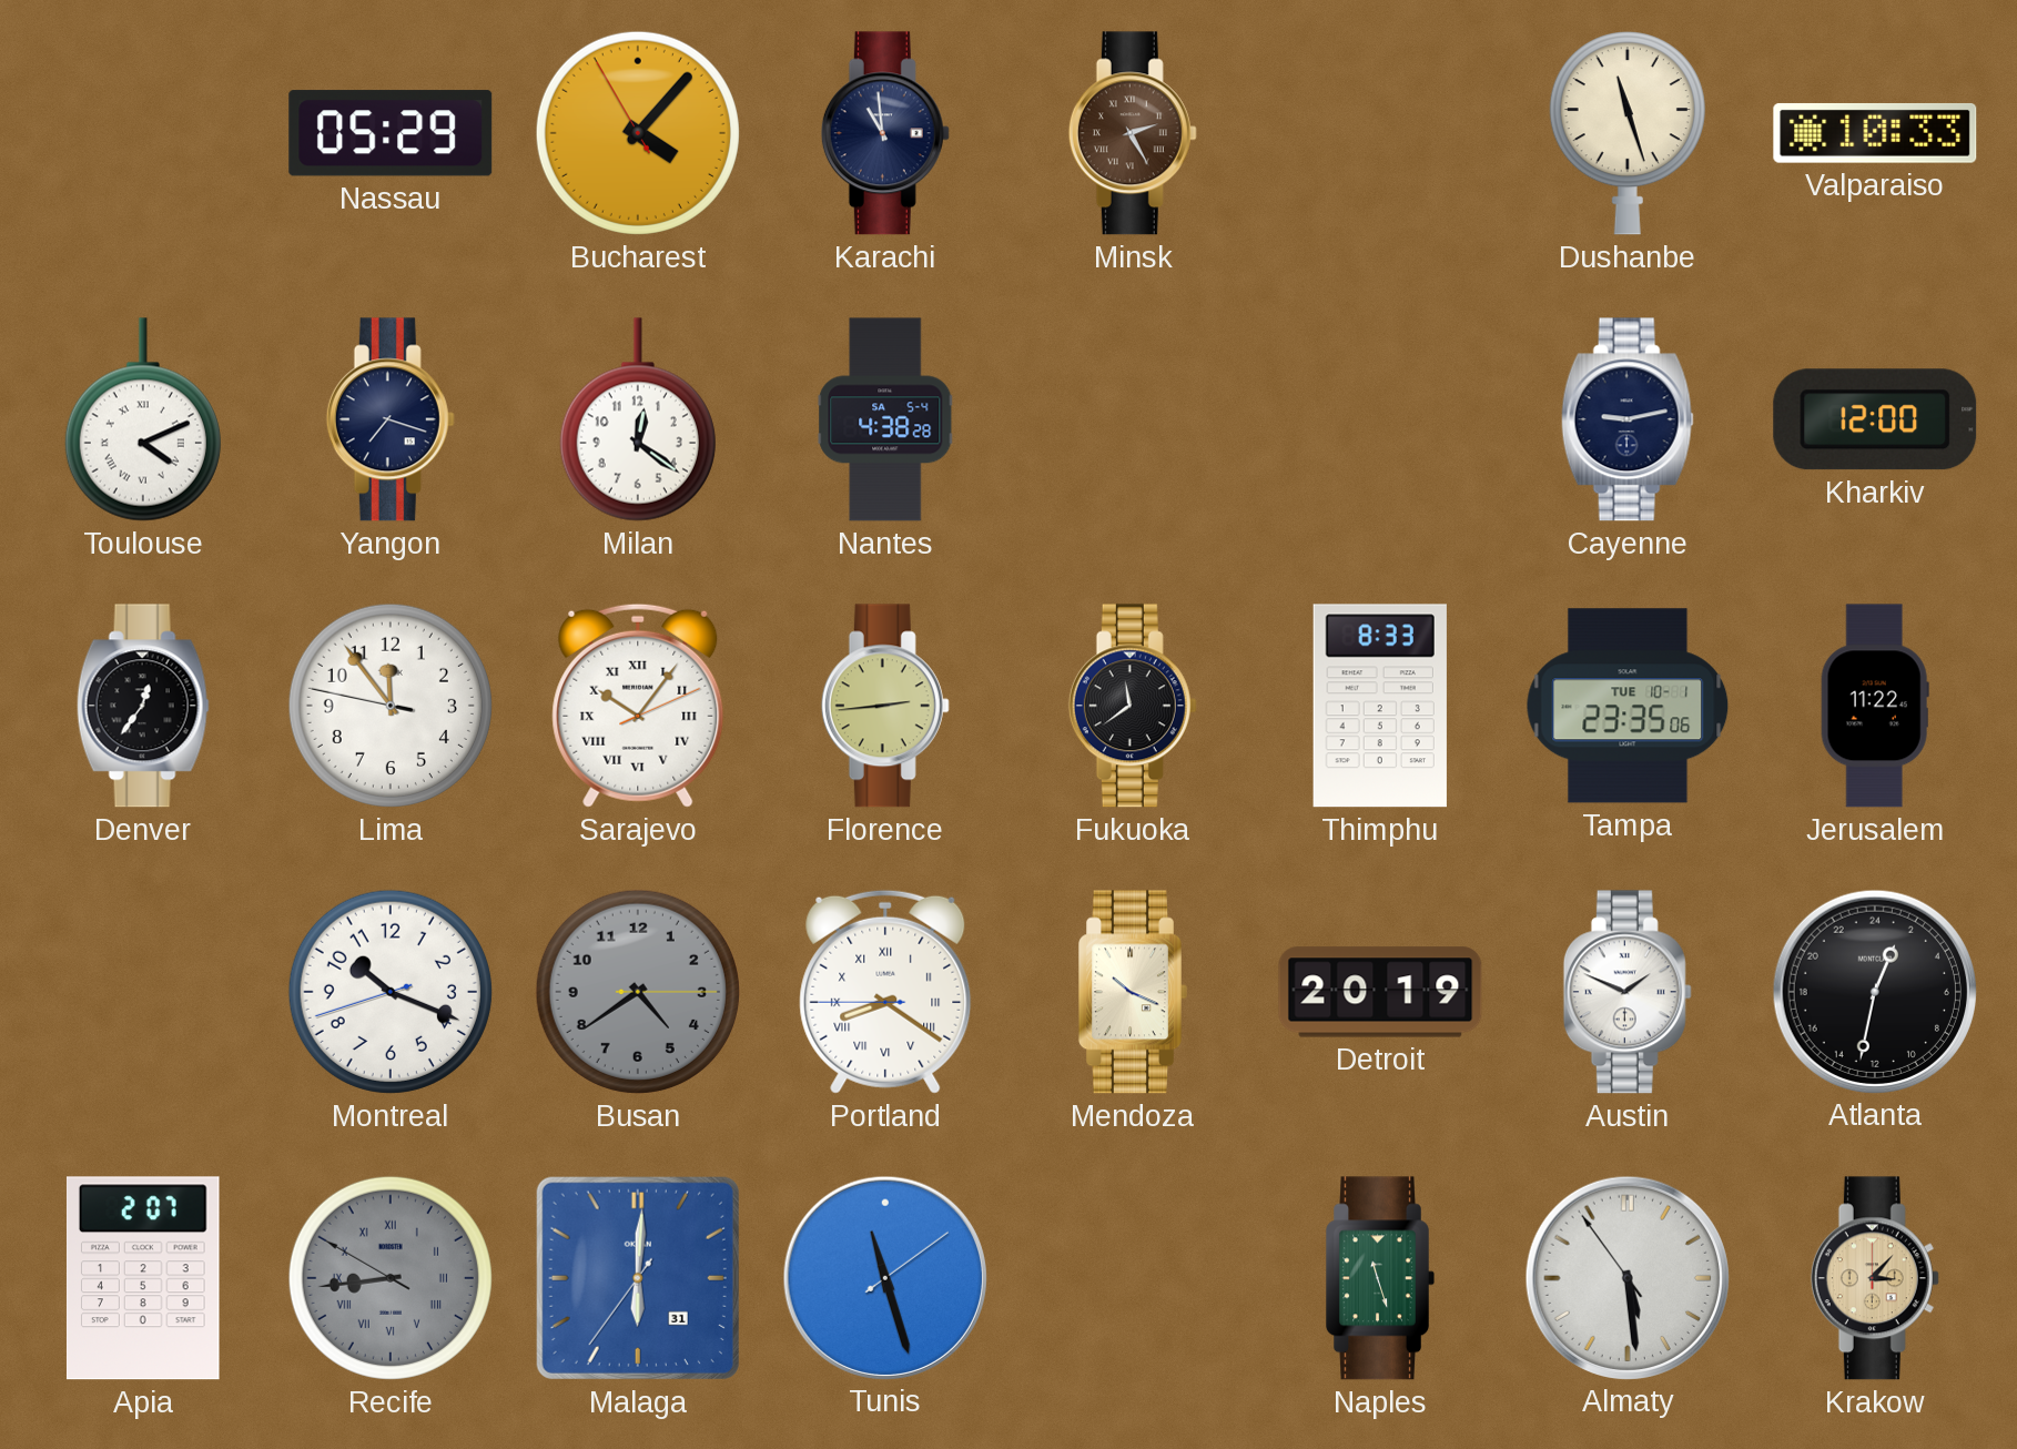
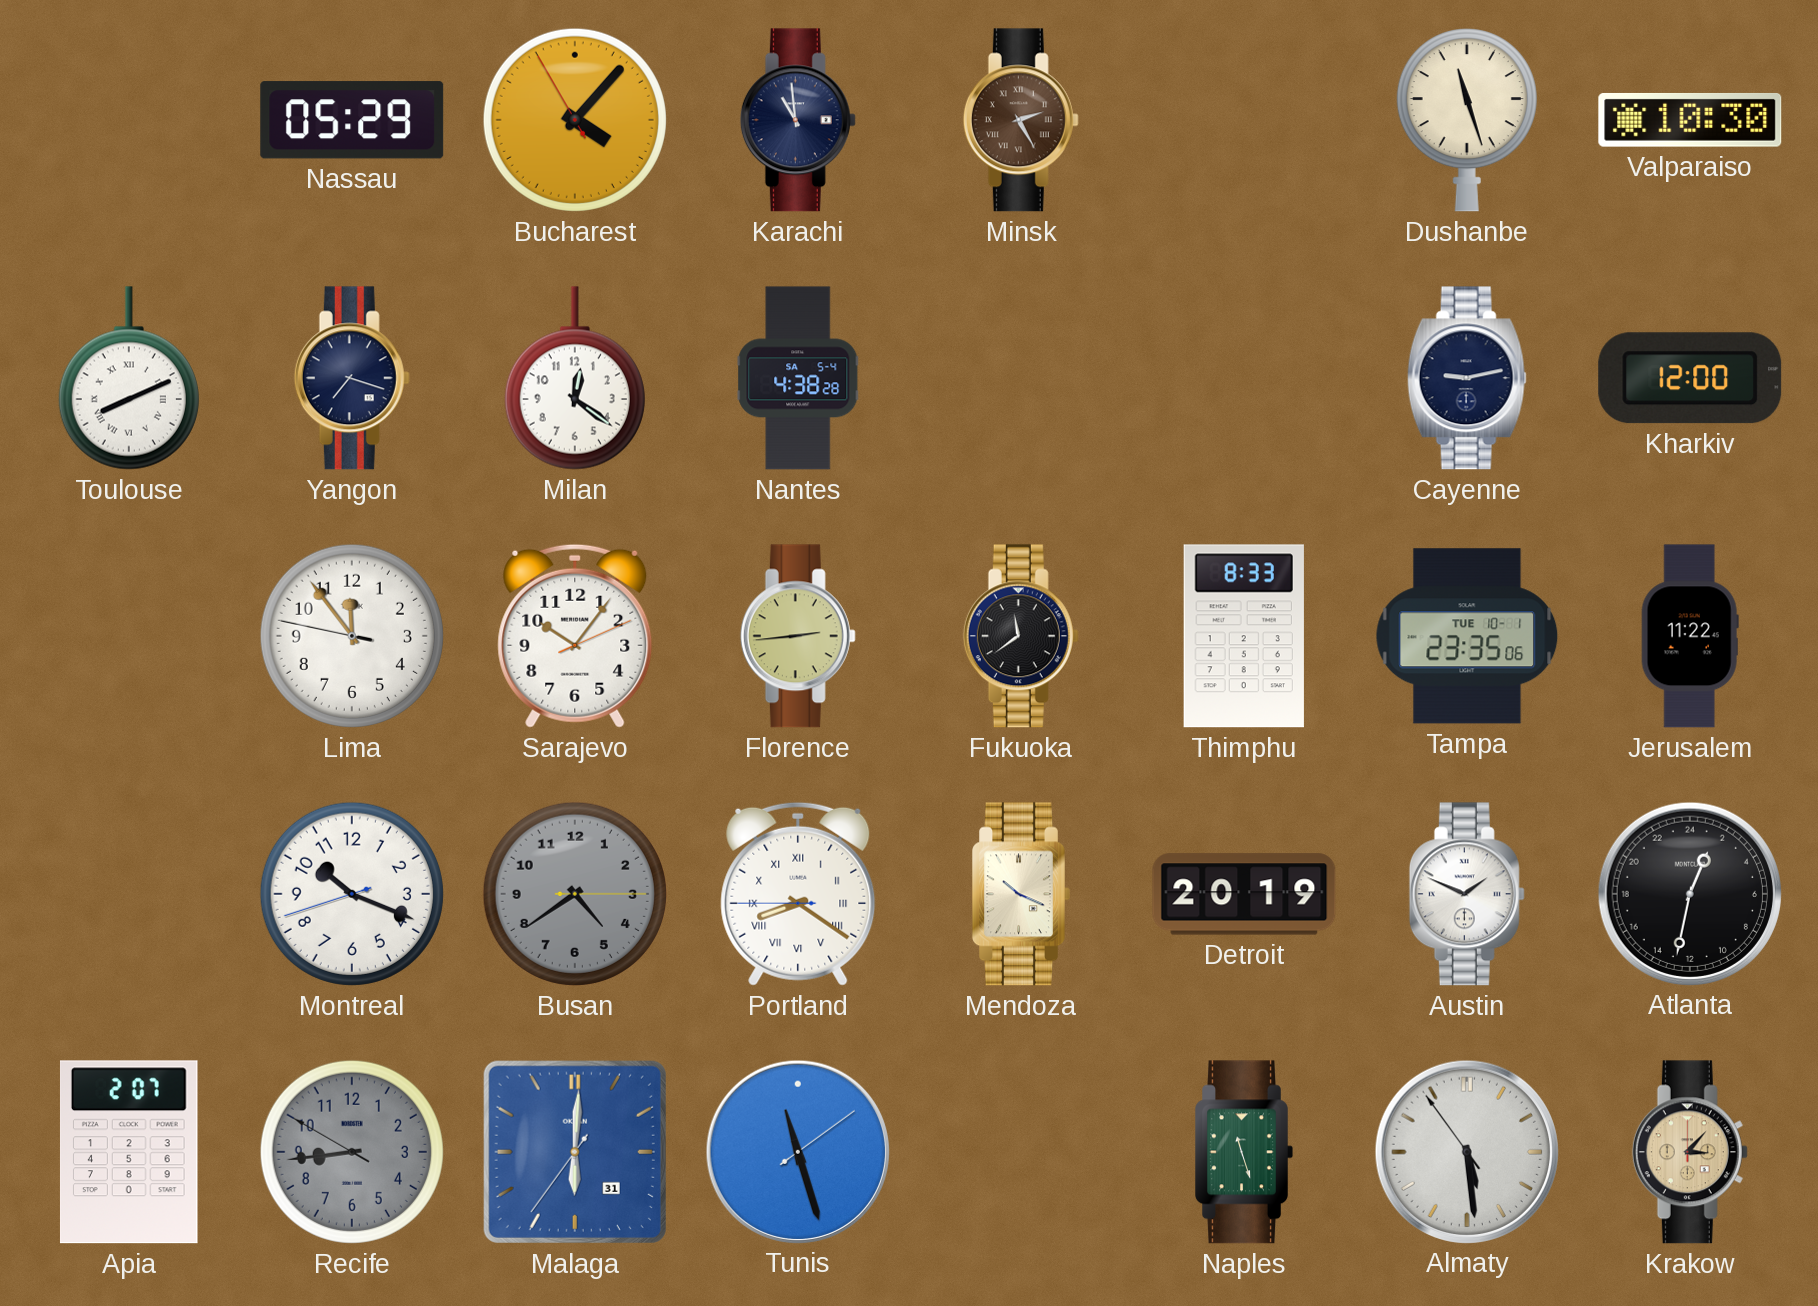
Valparaiso: 10:33 -> 10:30
Toulouse: 4:11 -> 8:11
Denver: 12:36 -> none
Sarajevo numerals: Roman -> Arabic
Recife numerals: Roman -> Arabic
